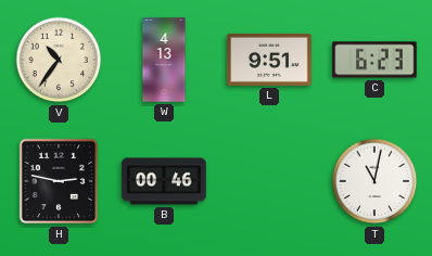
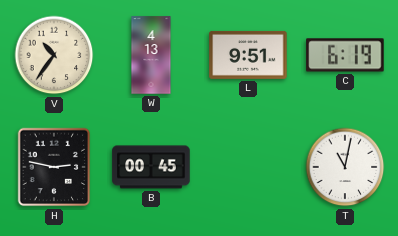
C: 6:23 -> 6:19
B: 00:46 -> 00:45
